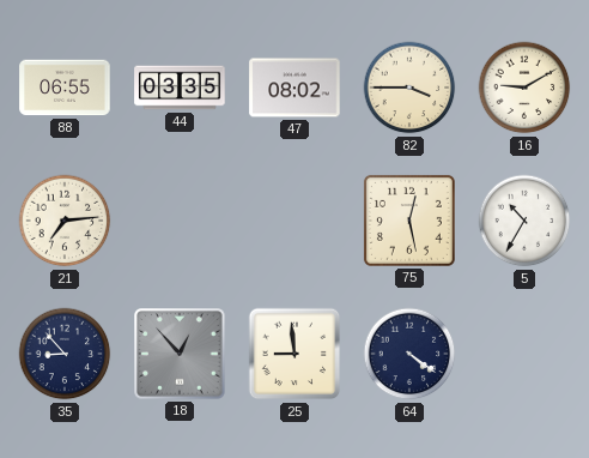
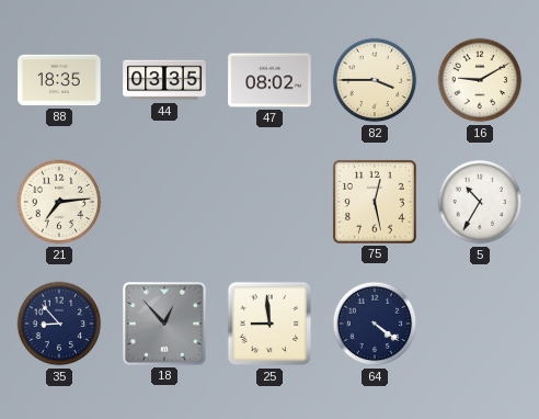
88: 06:55 -> 18:35
